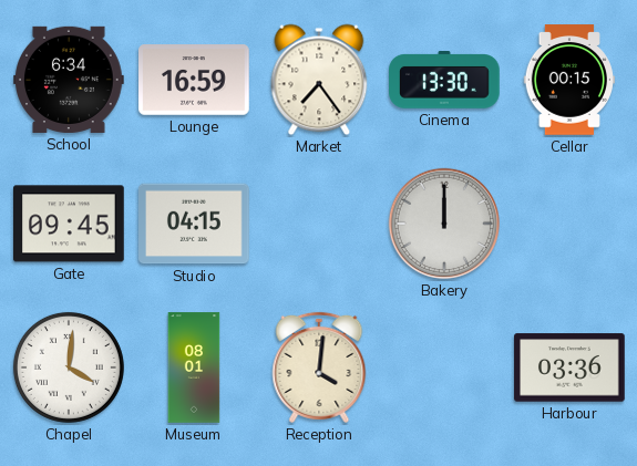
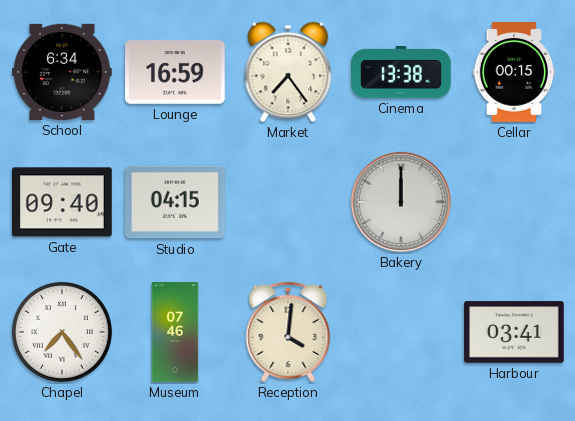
Cinema: 13:30 -> 13:38
Gate: 09:45 -> 09:40
Chapel: 4:01 -> 7:24
Museum: 08:01 -> 07:46
Harbour: 03:36 -> 03:41
